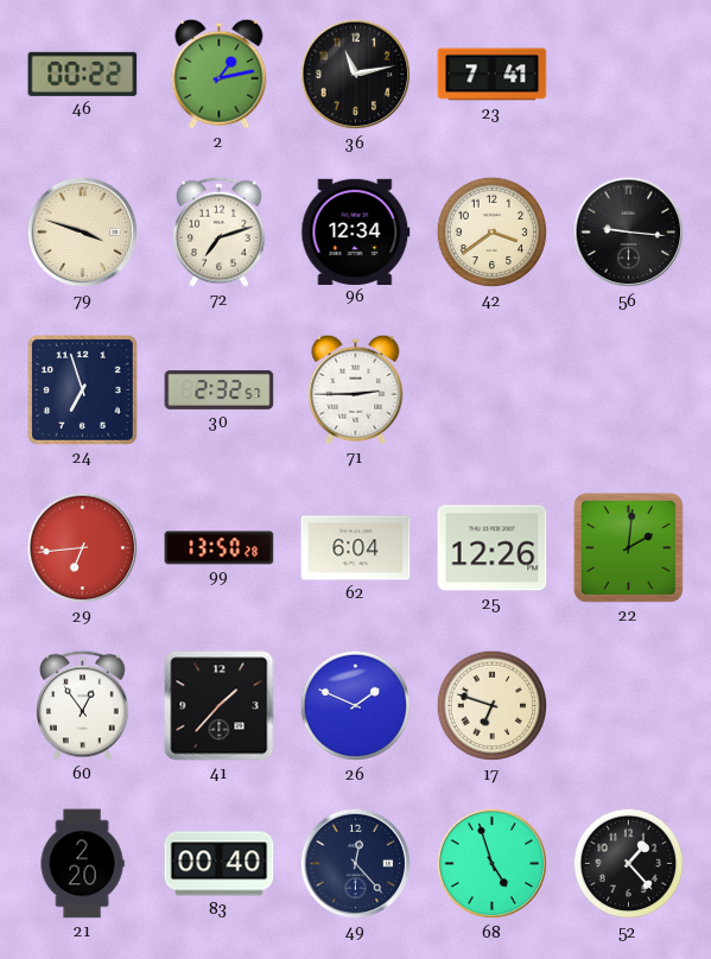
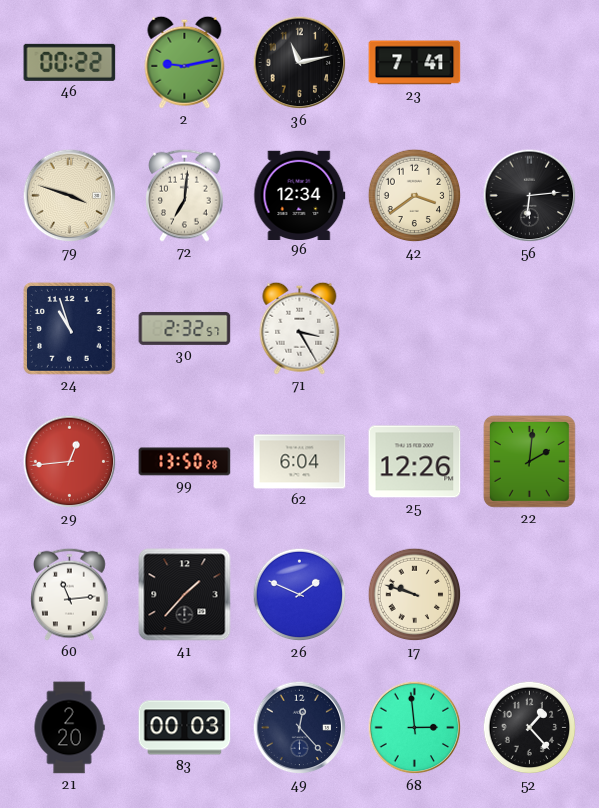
2: 1:13 -> 9:13
72: 7:12 -> 7:01
56: 9:16 -> 6:14
24: 6:57 -> 10:57
71: 2:45 -> 3:25
29: 6:44 -> 12:44
60: 12:54 -> 11:14
17: 6:48 -> 9:48
83: 00:40 -> 00:03
68: 4:57 -> 2:59
